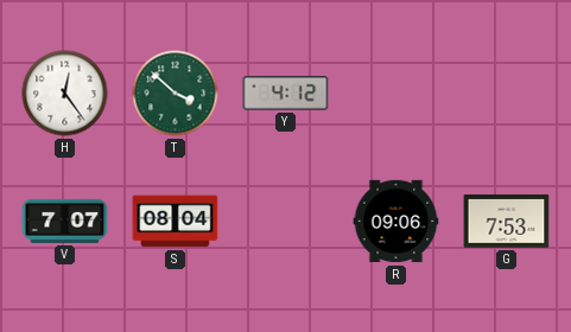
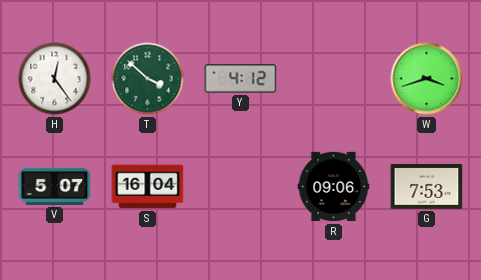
W: none -> 3:42
V: 7:07 -> 5:07
S: 08:04 -> 16:04
